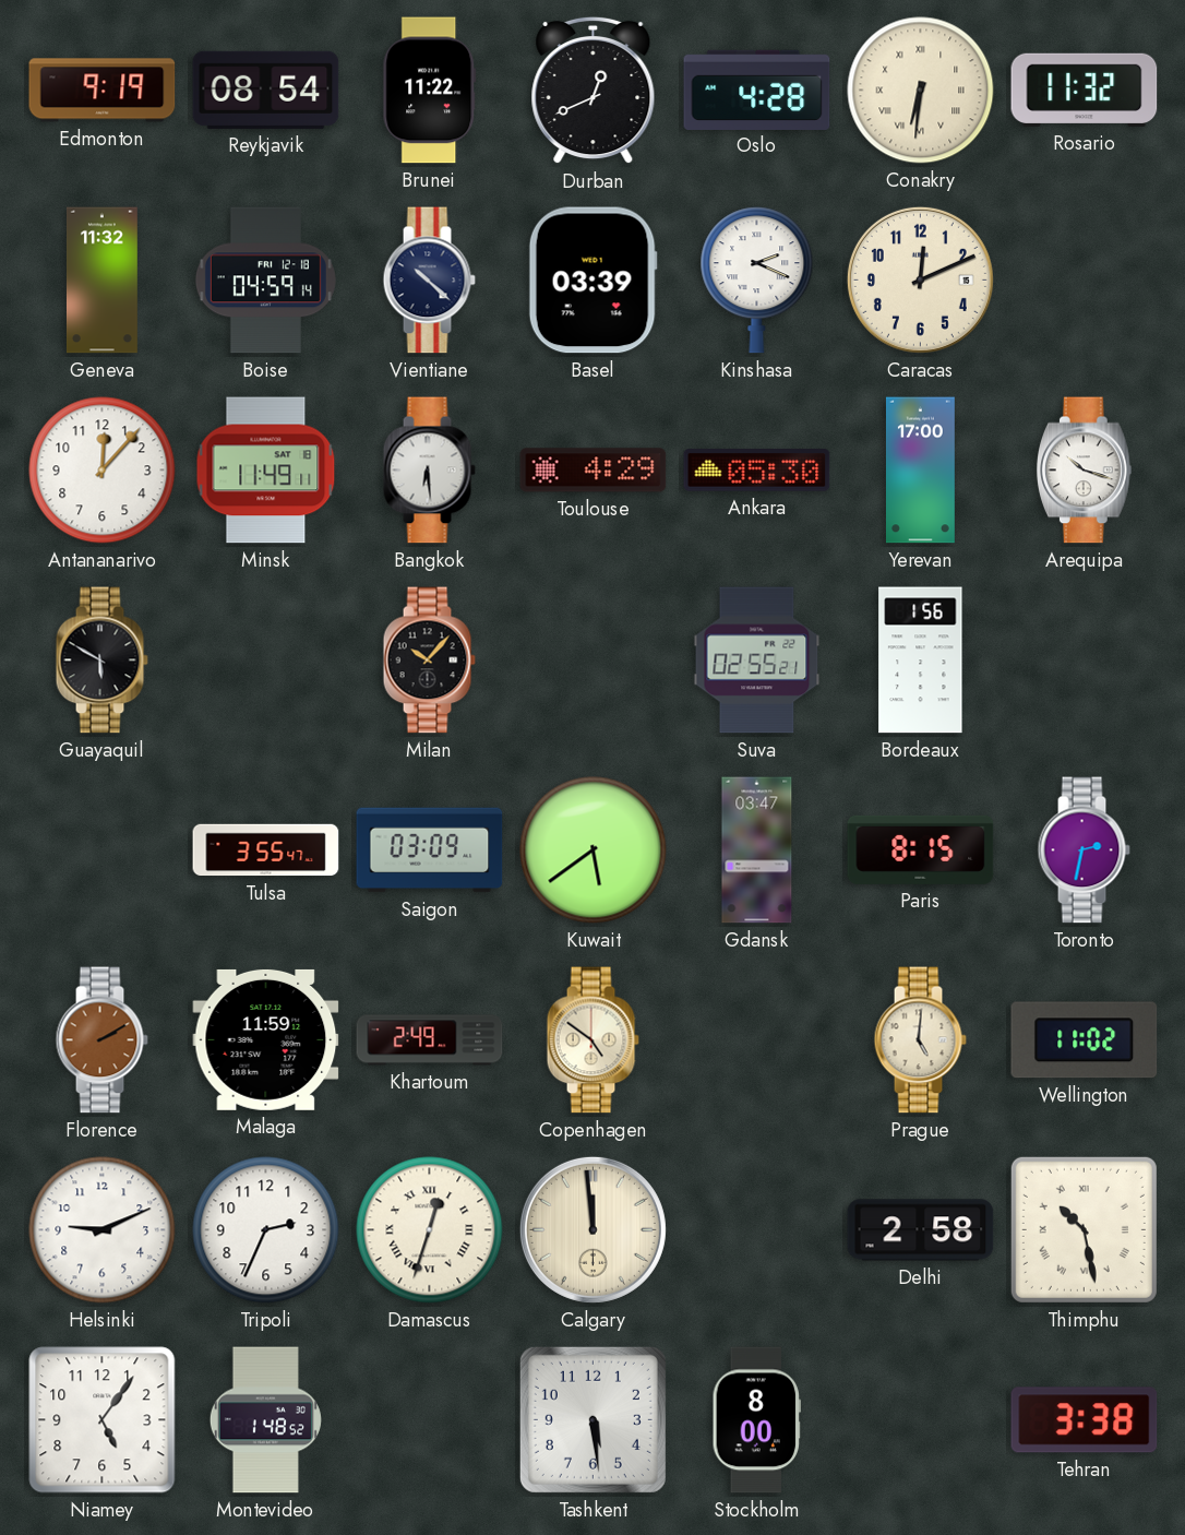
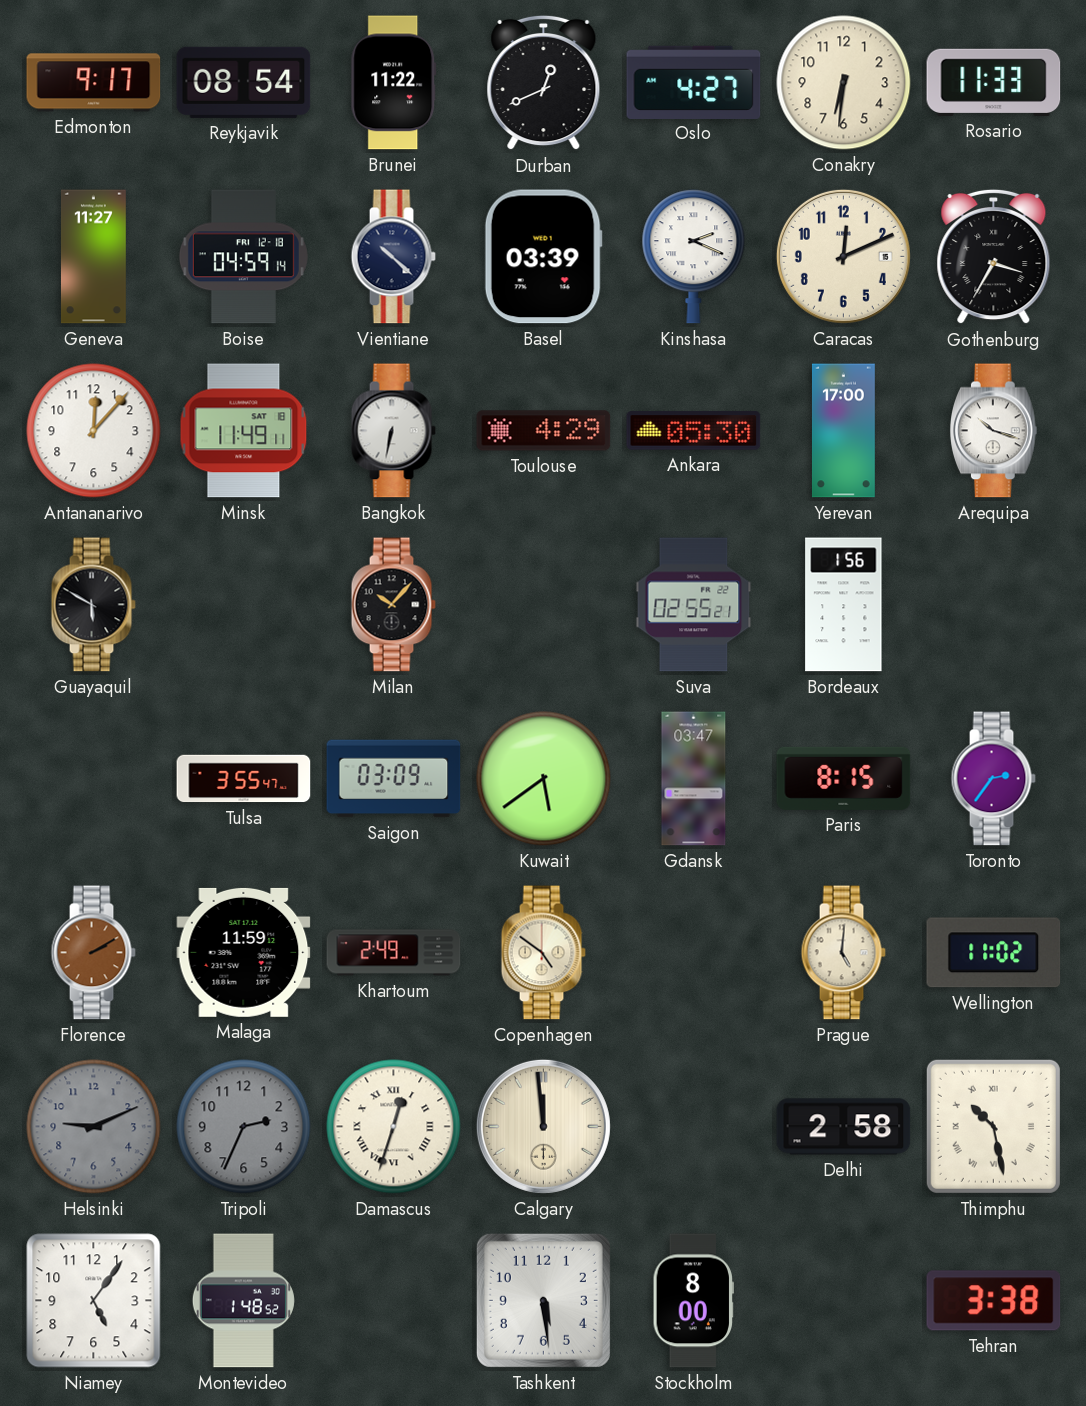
Edmonton: 9:19 -> 9:17
Oslo: 4:28 -> 4:27
Conakry numerals: Roman -> Arabic
Rosario: 11:32 -> 11:33
Geneva: 11:32 -> 11:27
Gothenburg: none -> 3:35
Bangkok: 6:29 -> 6:32
Toronto: 2:32 -> 2:36
Helsinki dial: white -> grey
Tripoli dial: white -> grey
